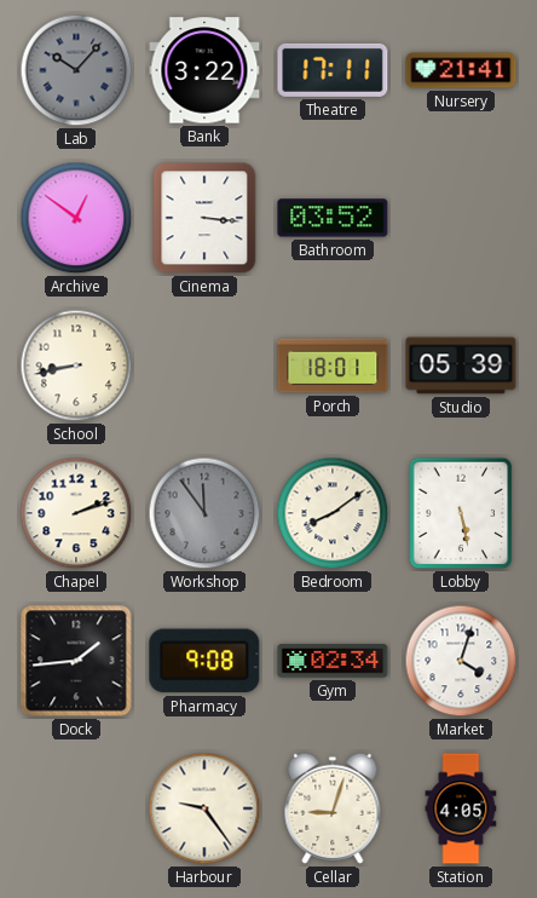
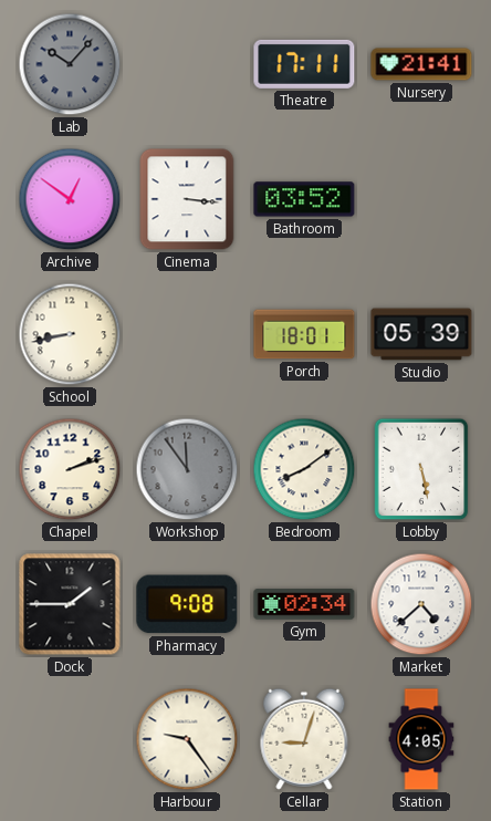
Bank: 3:22 -> none
Dock: 1:44 -> 1:45
Market: 4:03 -> 4:38
